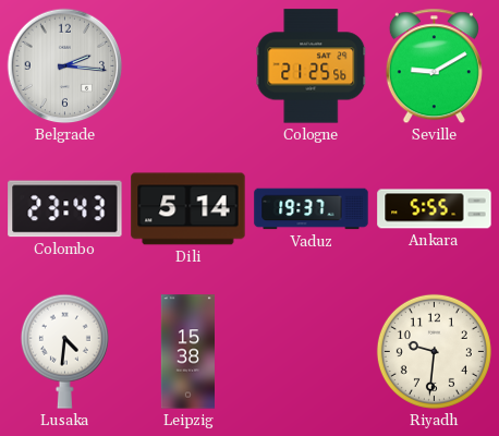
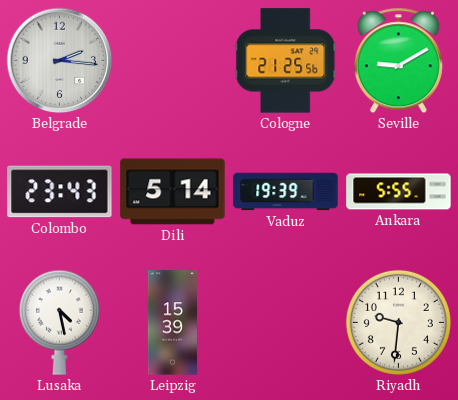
Vaduz: 19:37 -> 19:39
Lusaka: 4:31 -> 4:28
Leipzig: 15:38 -> 15:39
